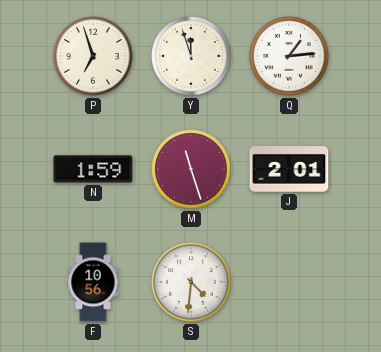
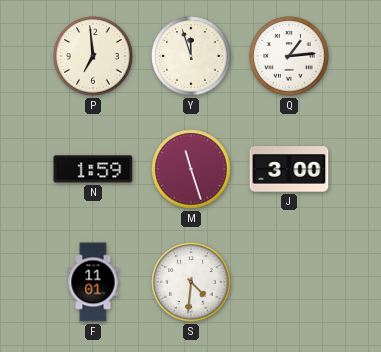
P: 6:57 -> 6:59
J: 2:01 -> 3:00
F: 10:56 -> 11:01
